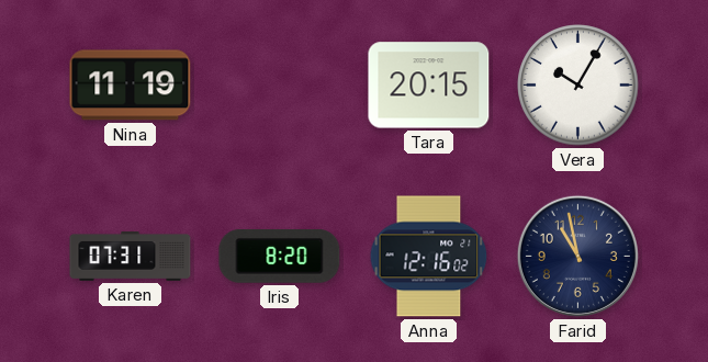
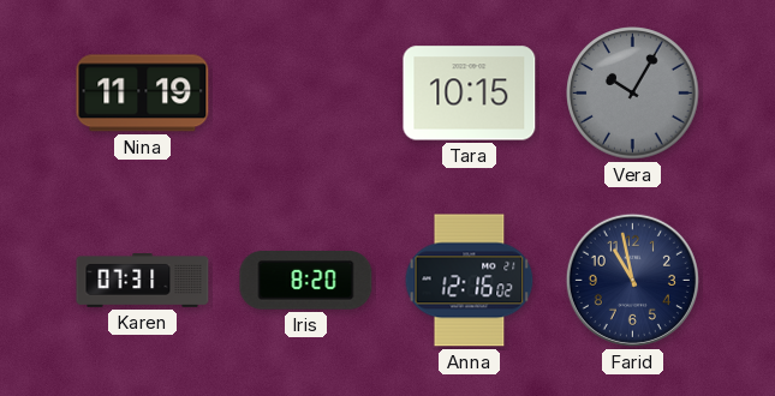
Tara: 20:15 -> 10:15
Vera dial: white -> grey
